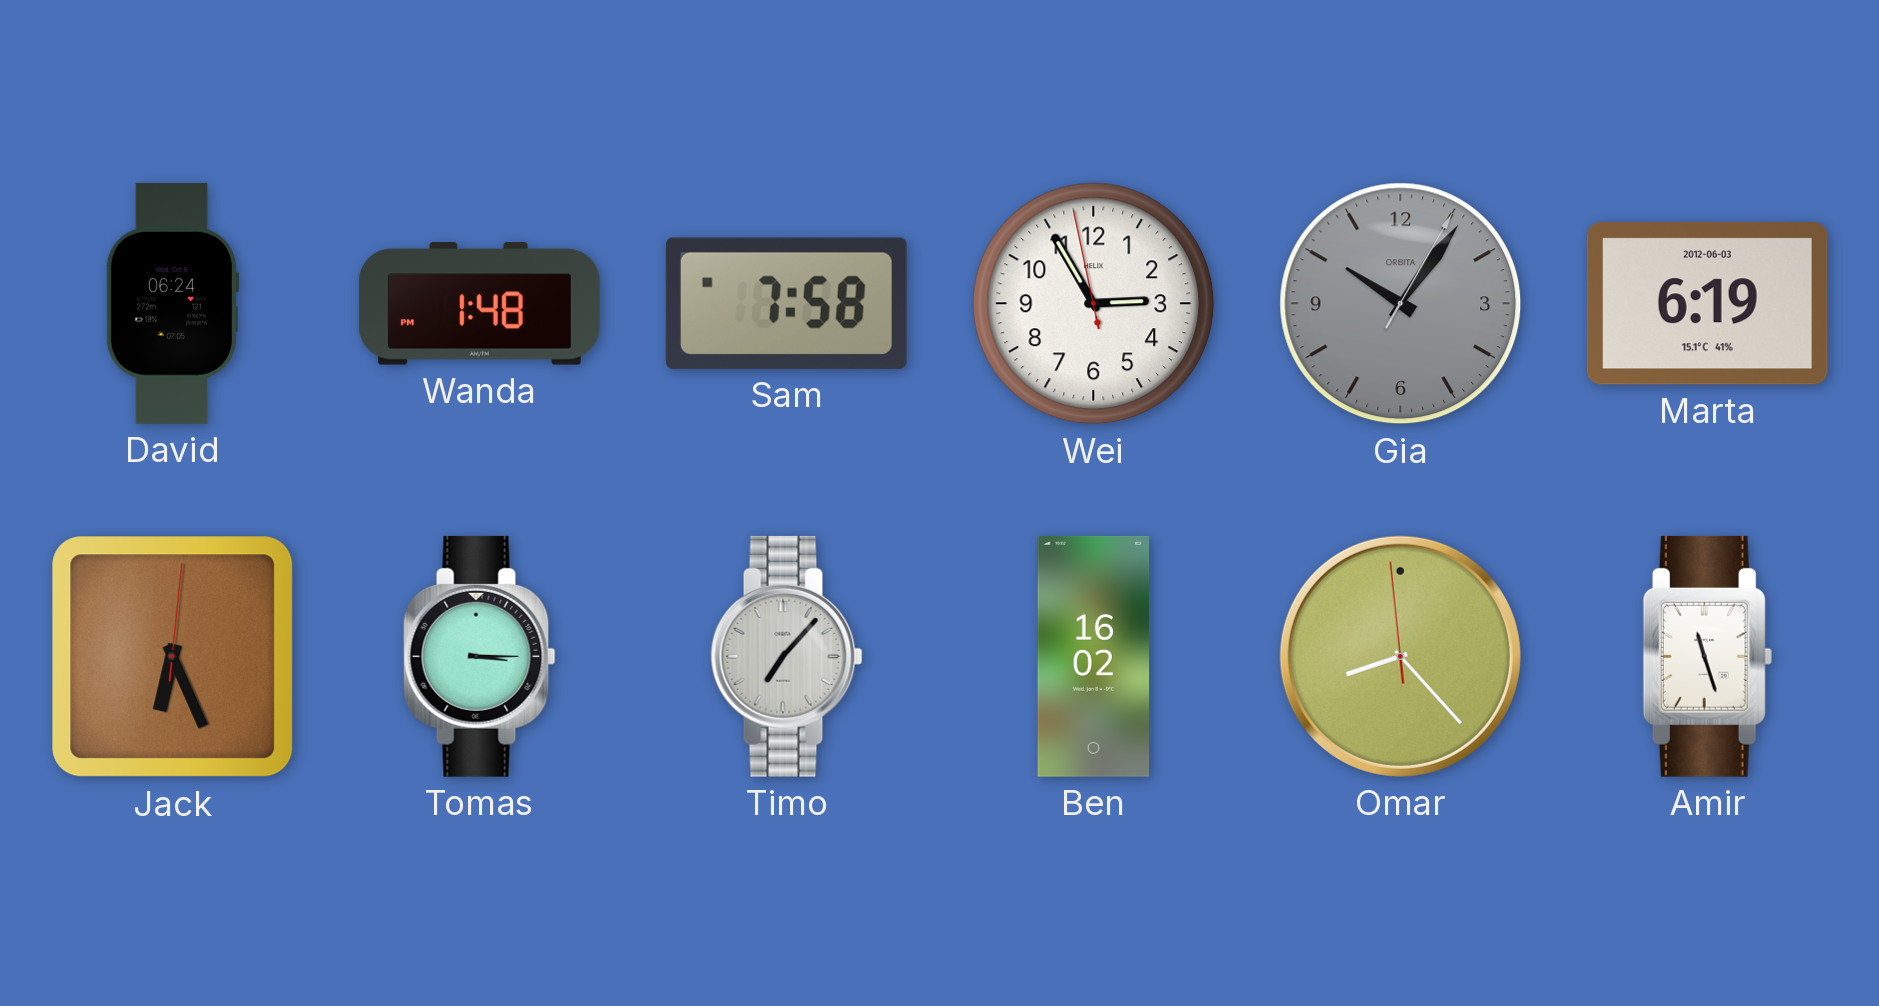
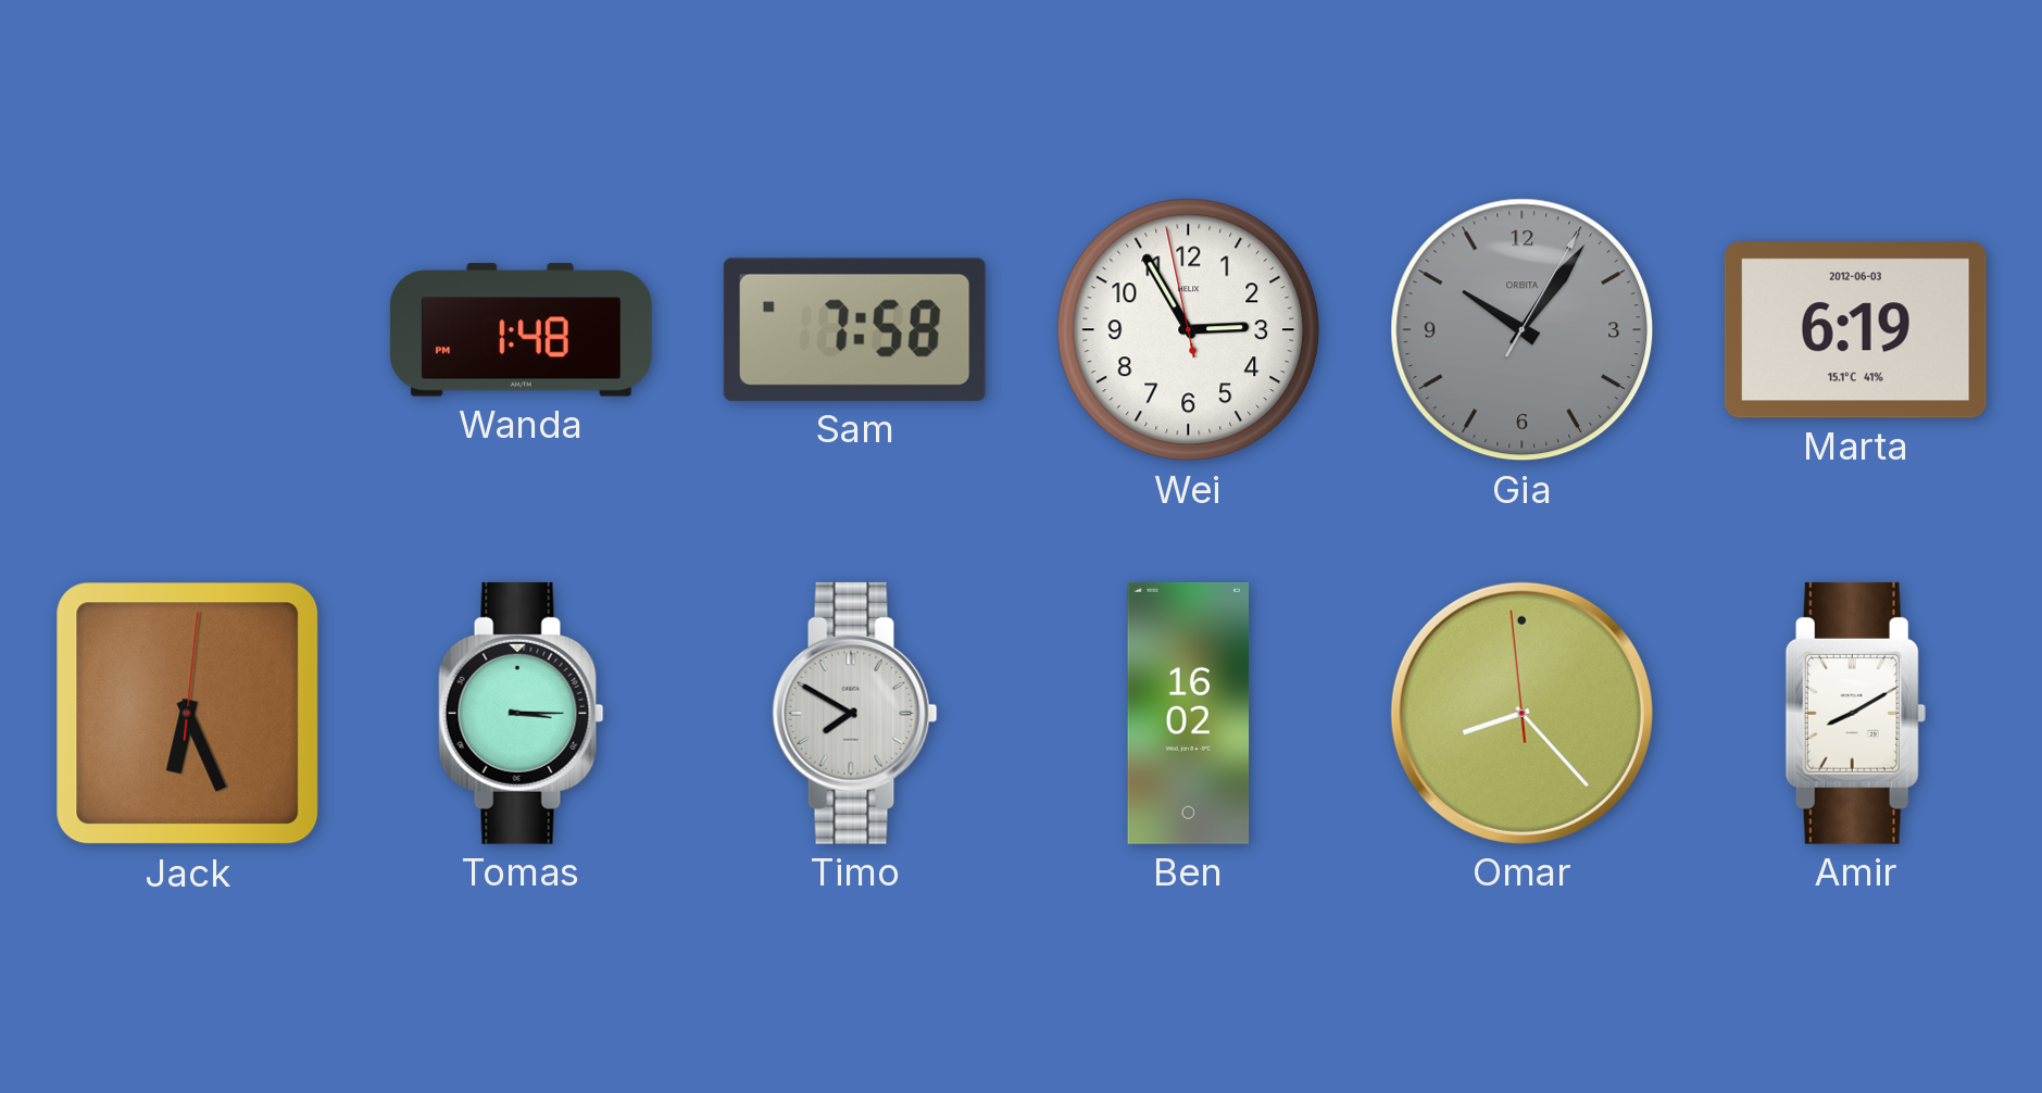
David: 06:24 -> none
Timo: 7:07 -> 7:50
Amir: 11:27 -> 8:10
